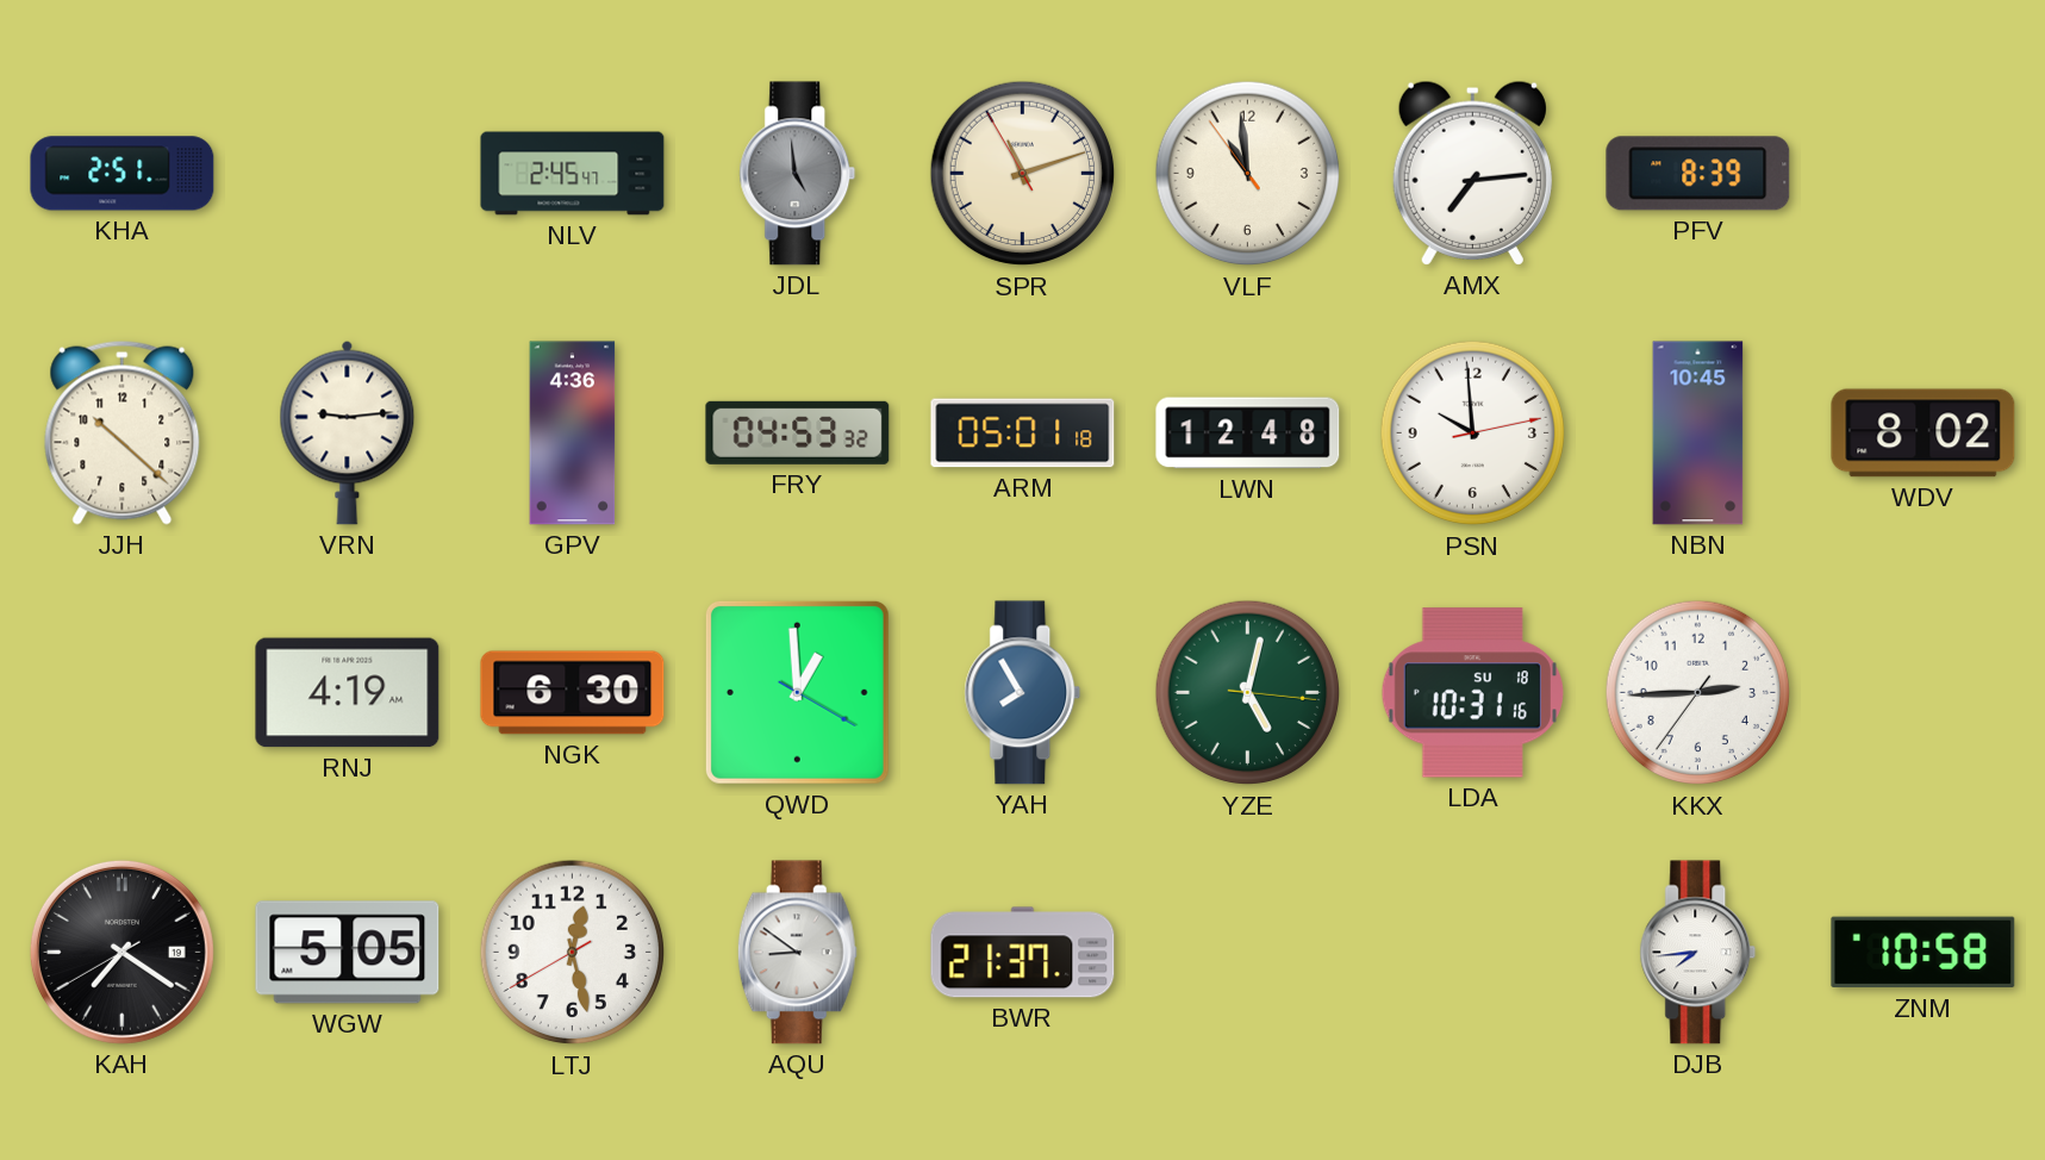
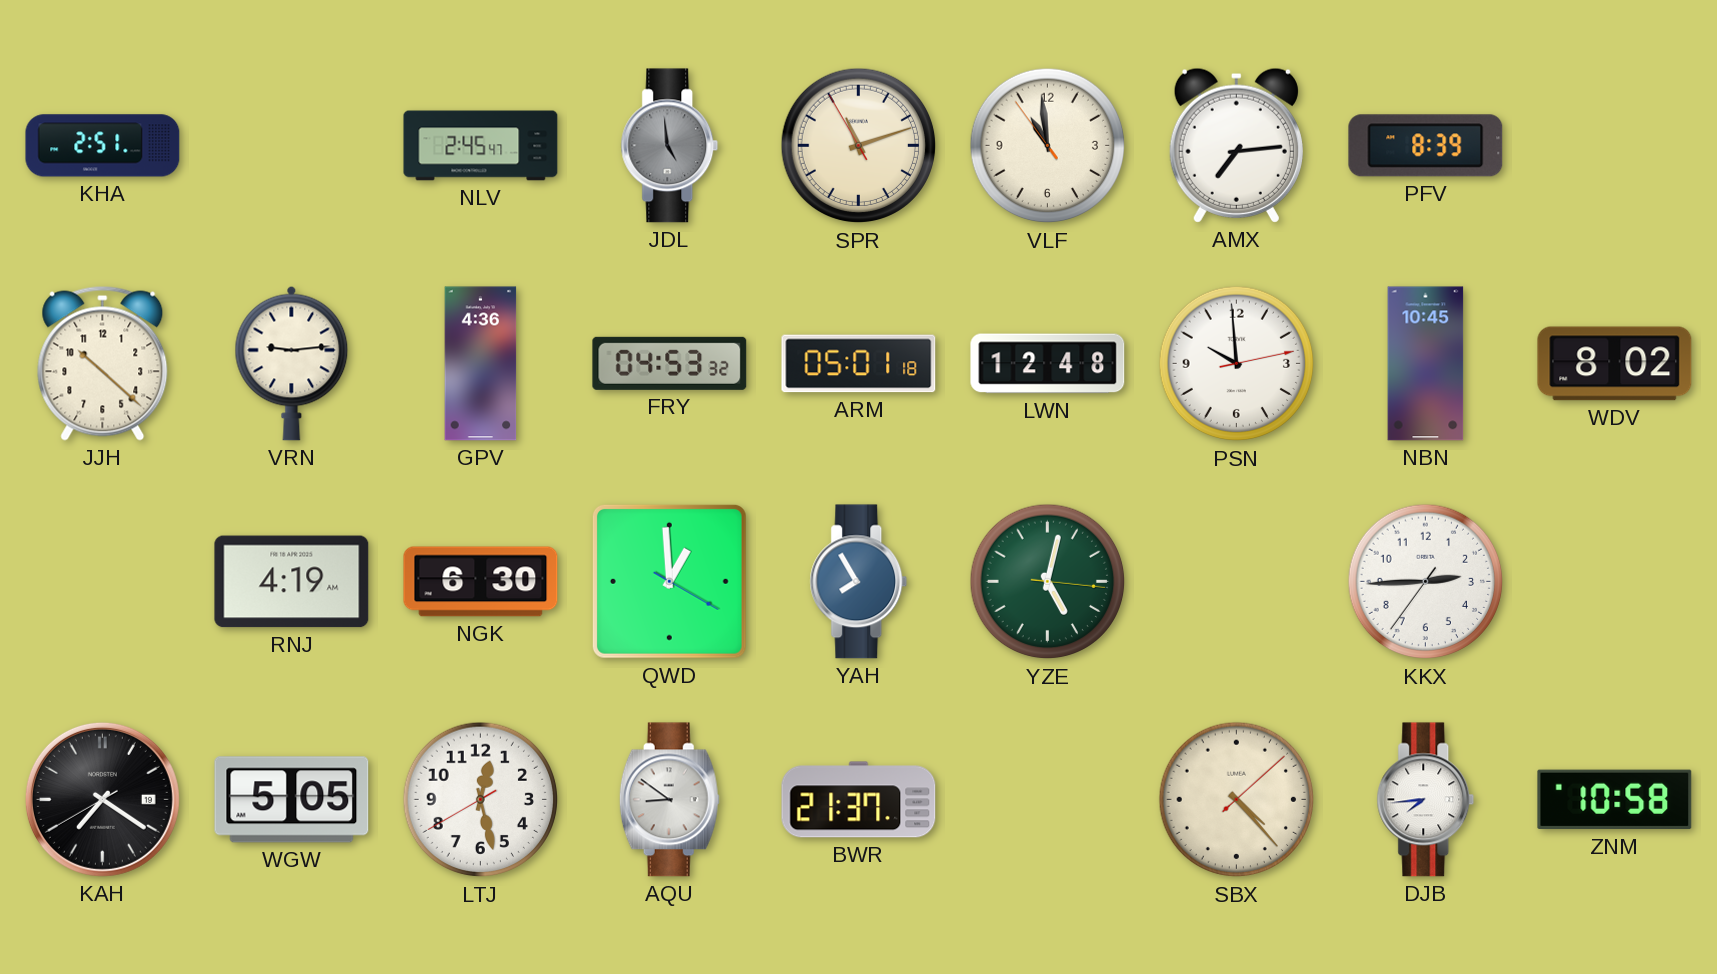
LDA: 10:31 -> none
SBX: none -> 4:23
